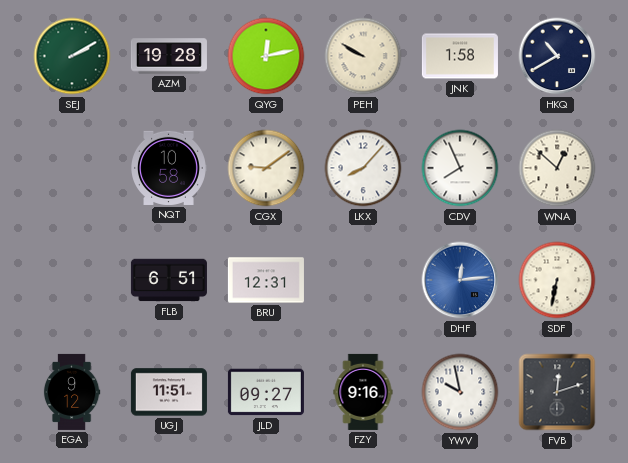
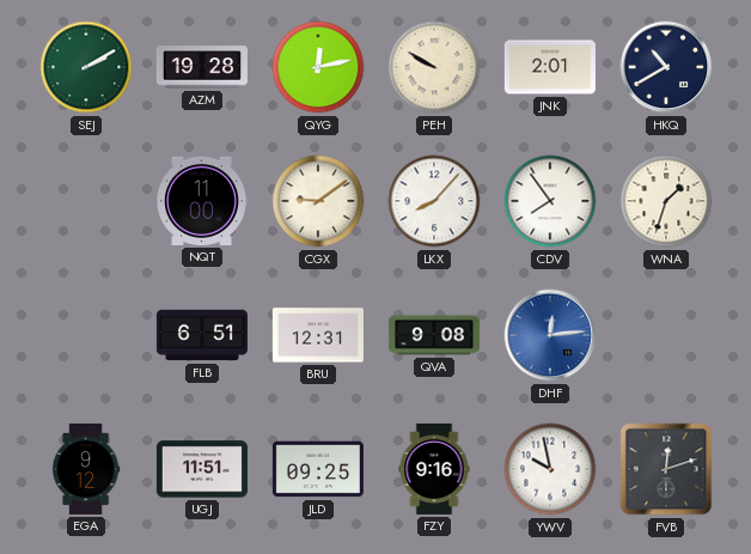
JNK: 1:58 -> 2:01
NQT: 10:58 -> 11:00
CDV: 7:56 -> 7:54
WNA: 12:52 -> 1:33
QVA: none -> 9:08
SDF: 6:32 -> none
JLD: 09:27 -> 09:25
